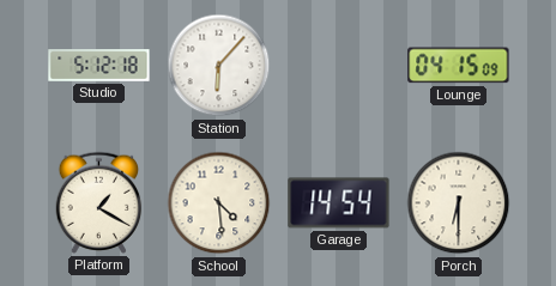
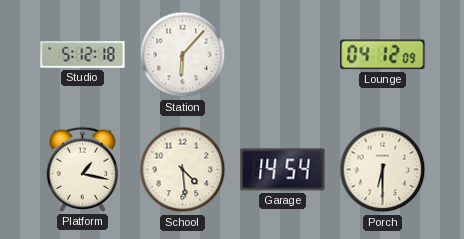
Lounge: 04:15 -> 04:12
Platform: 1:20 -> 1:17
